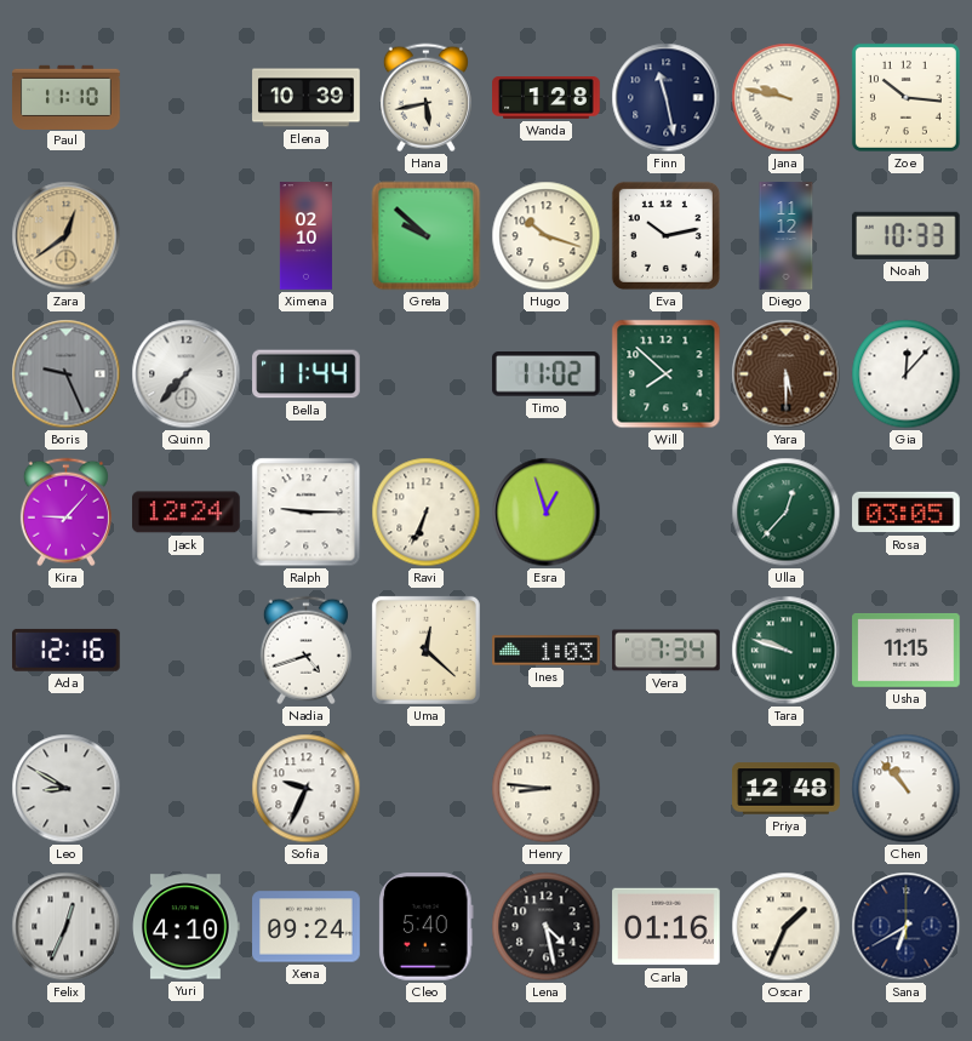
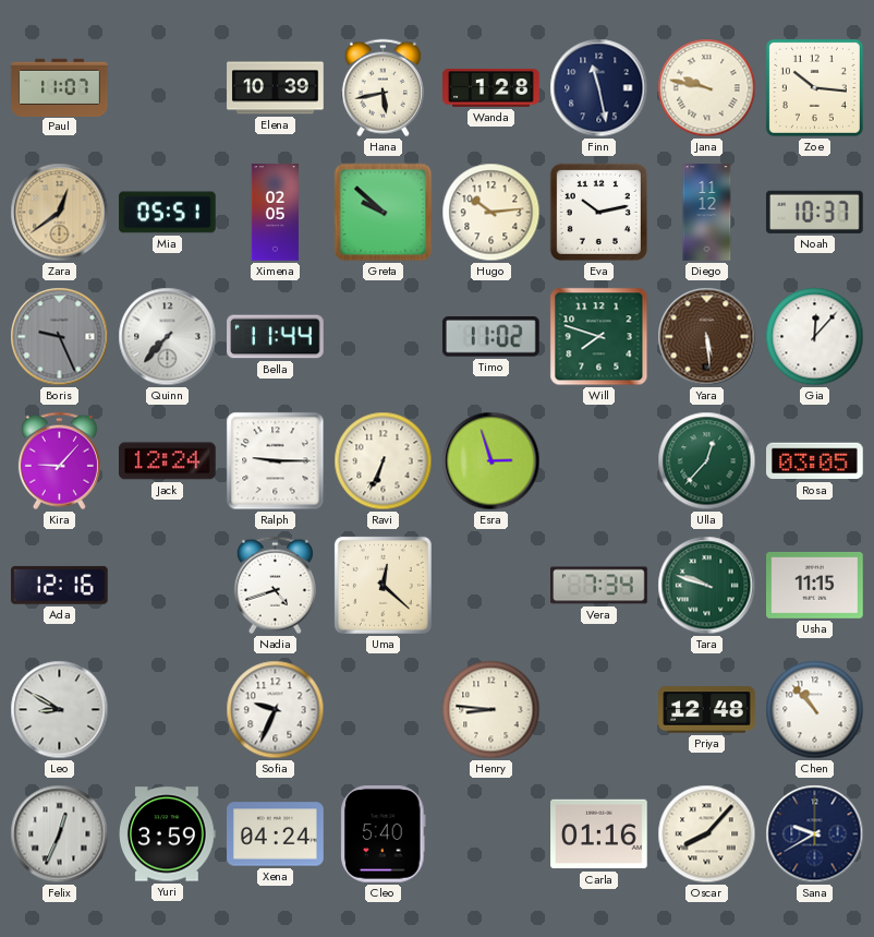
Paul: 11:10 -> 11:07
Mia: none -> 05:51
Ximena: 02:10 -> 02:05
Hugo: 10:18 -> 10:14
Noah: 10:33 -> 10:37
Will: 7:52 -> 7:48
Yara: 5:30 -> 5:29
Esra: 12:57 -> 2:57
Ines: 1:03 -> none
Yuri: 4:10 -> 3:59
Xena: 09:24 -> 04:24
Lena: 4:28 -> none
Oscar: 1:34 -> 8:07
Sana: 6:40 -> 9:40
